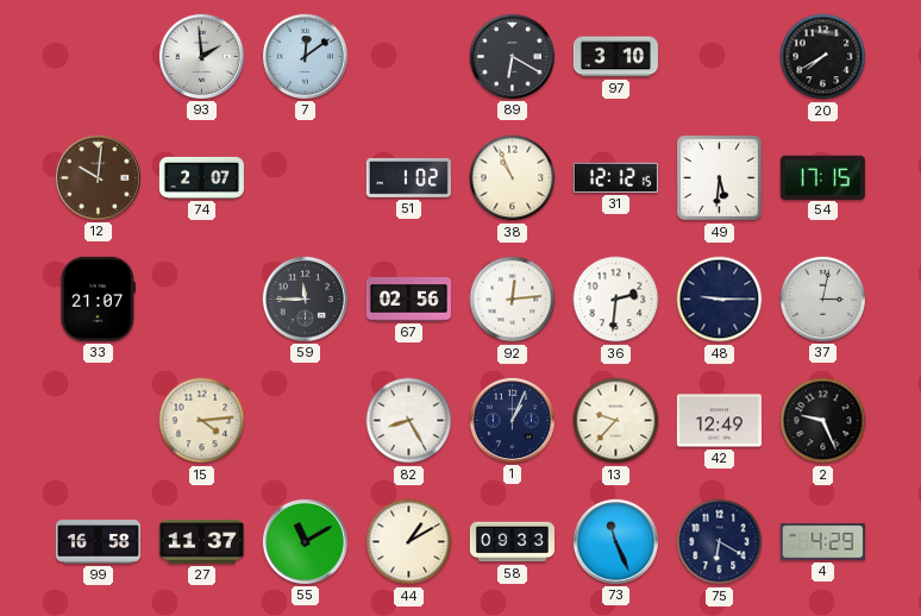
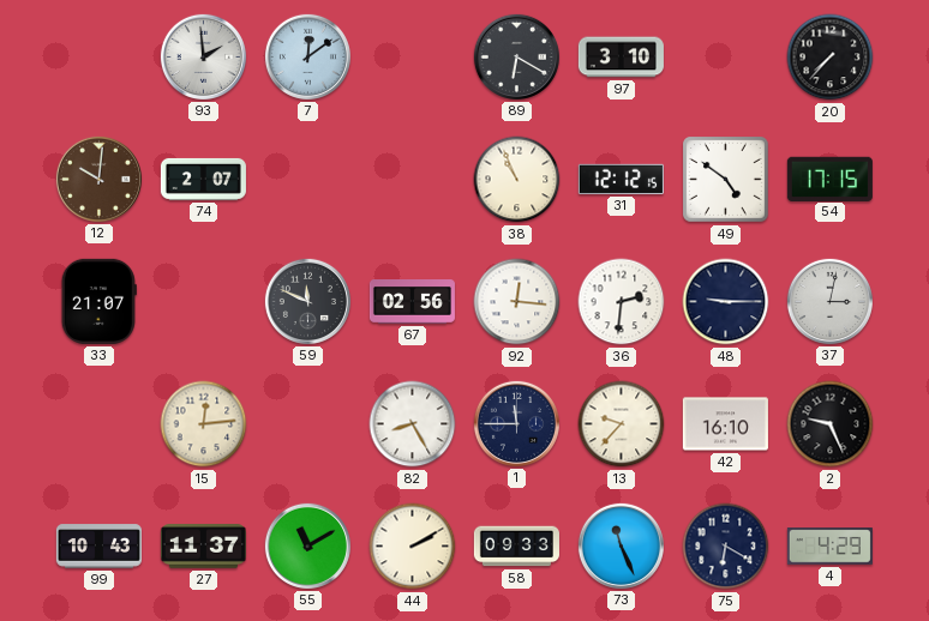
20: 7:40 -> 7:37
51: 1:02 -> none
49: 5:31 -> 4:51
59: 11:45 -> 11:49
92: 12:14 -> 12:16
15: 4:14 -> 12:14
1: 1:04 -> 11:45
42: 12:49 -> 16:10
99: 16:58 -> 10:43
44: 1:10 -> 2:10
